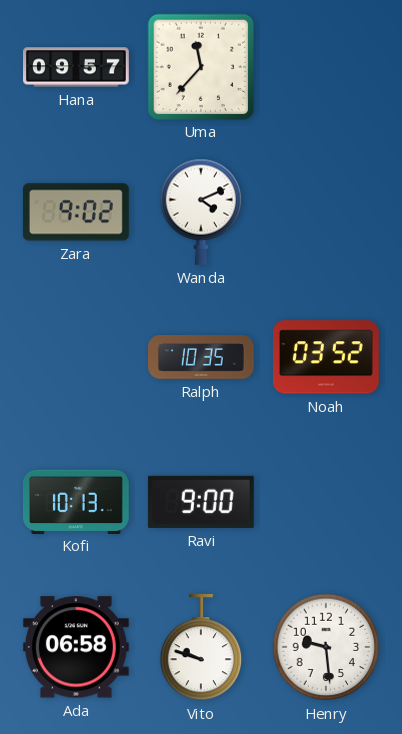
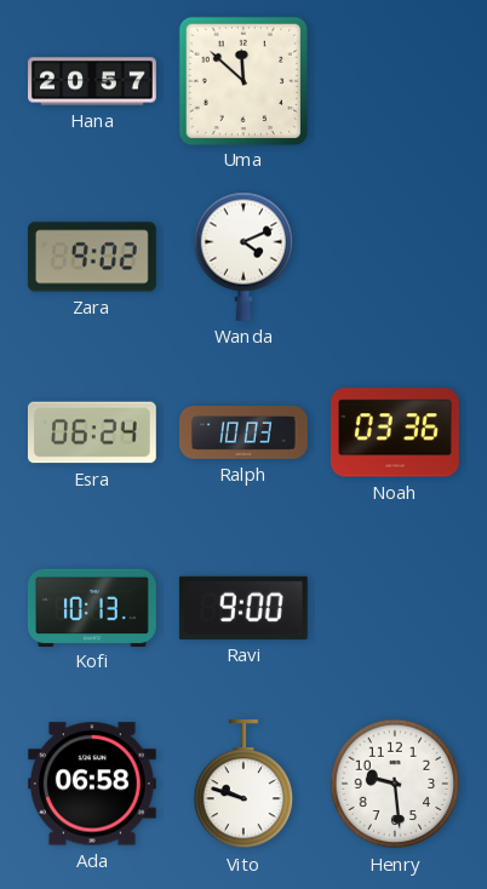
Hana: 09:57 -> 20:57
Uma: 11:37 -> 11:52
Esra: none -> 06:24
Ralph: 10:35 -> 10:03
Noah: 03:52 -> 03:36
